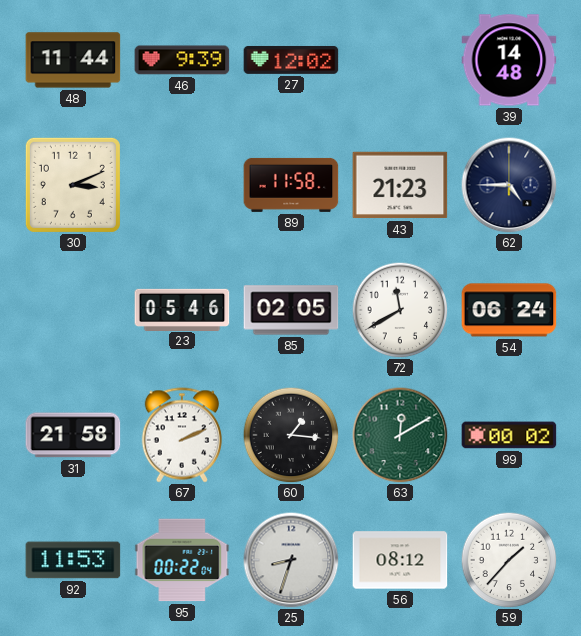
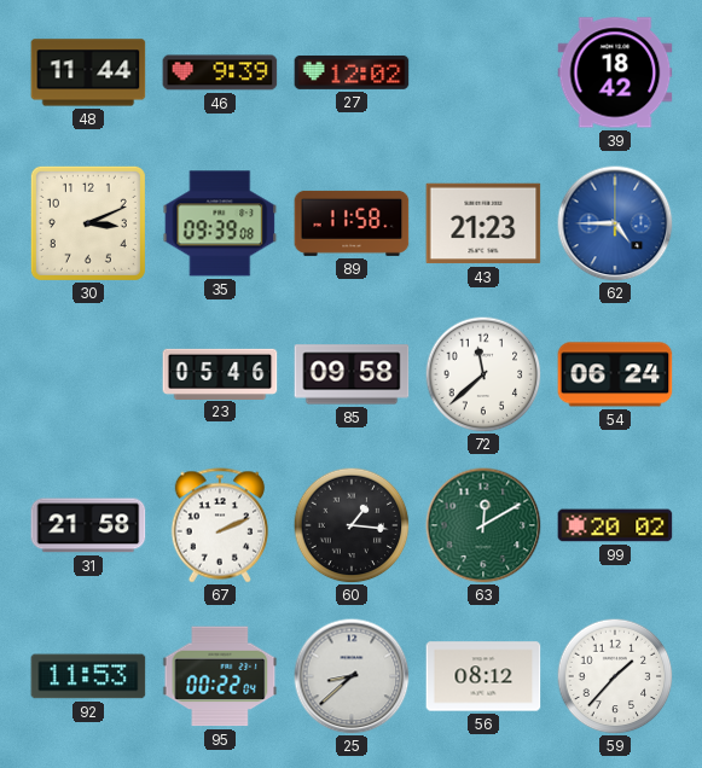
39: 14:48 -> 18:42
35: none -> 09:39
62 dial: navy -> blue
85: 02:05 -> 09:58
72: 11:40 -> 11:38
99: 00:02 -> 20:02
25: 8:33 -> 8:38
